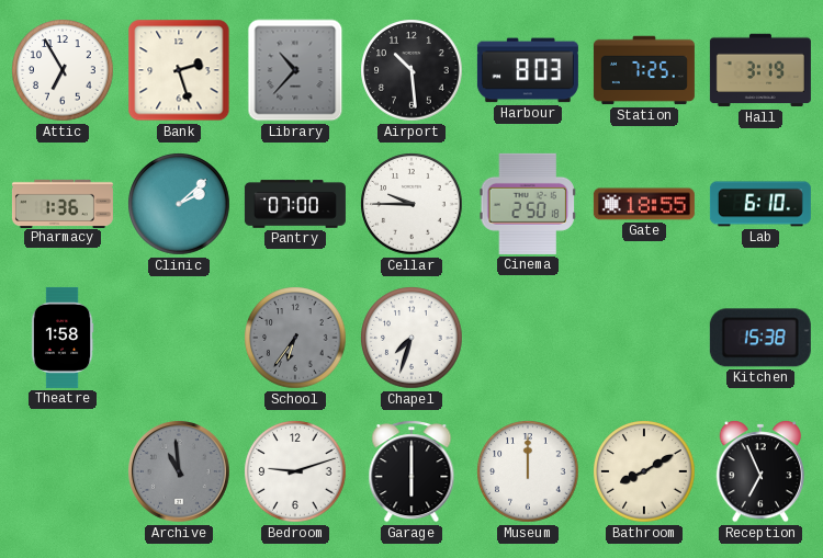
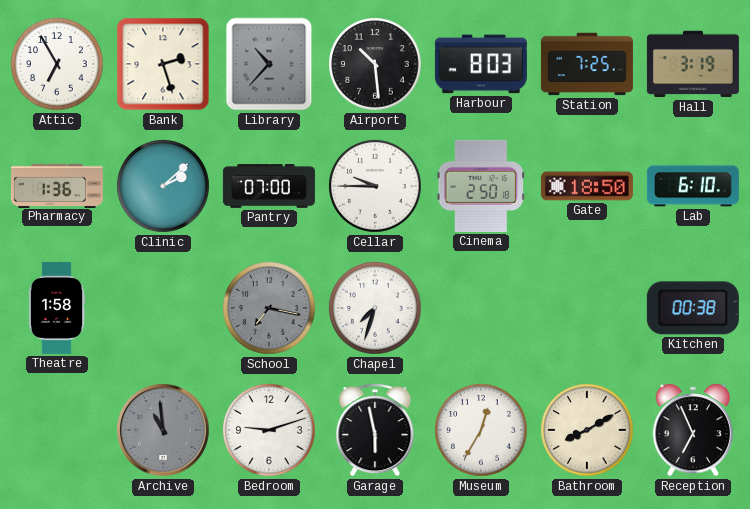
Gate: 18:55 -> 18:50
School: 6:36 -> 7:17
Kitchen: 15:38 -> 00:38
Garage: 6:00 -> 5:58
Museum: 12:00 -> 12:35
